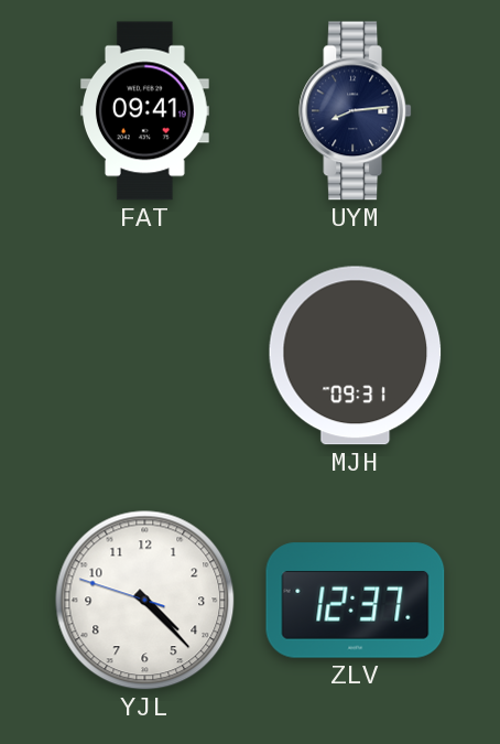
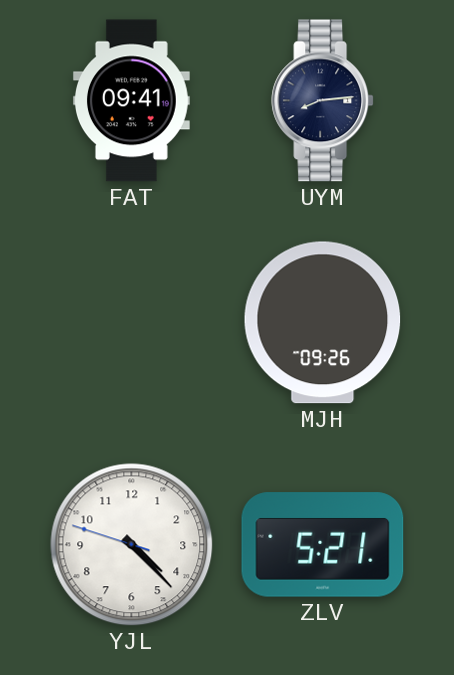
MJH: 09:31 -> 09:26
ZLV: 12:37 -> 5:21
